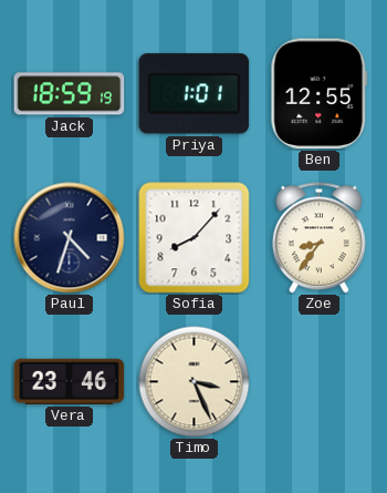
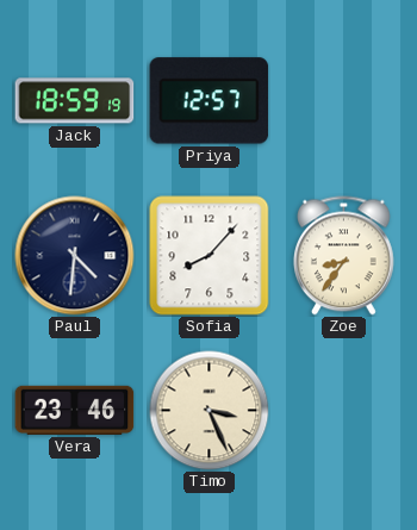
Priya: 1:01 -> 12:57
Ben: 12:55 -> none
Paul: 4:33 -> 4:31
